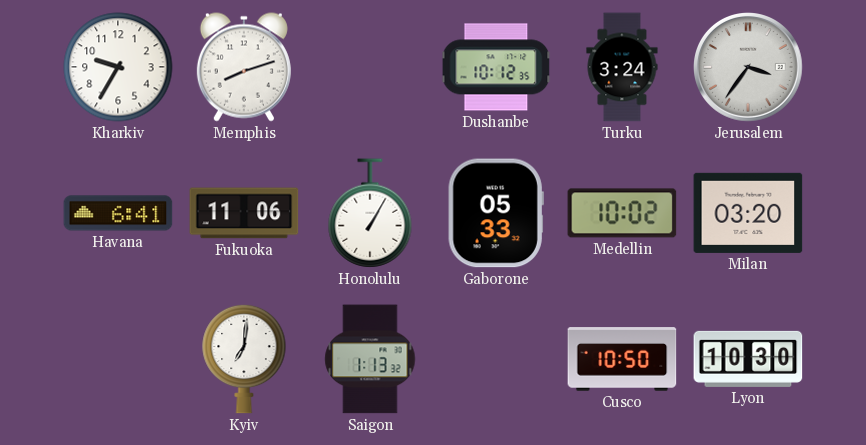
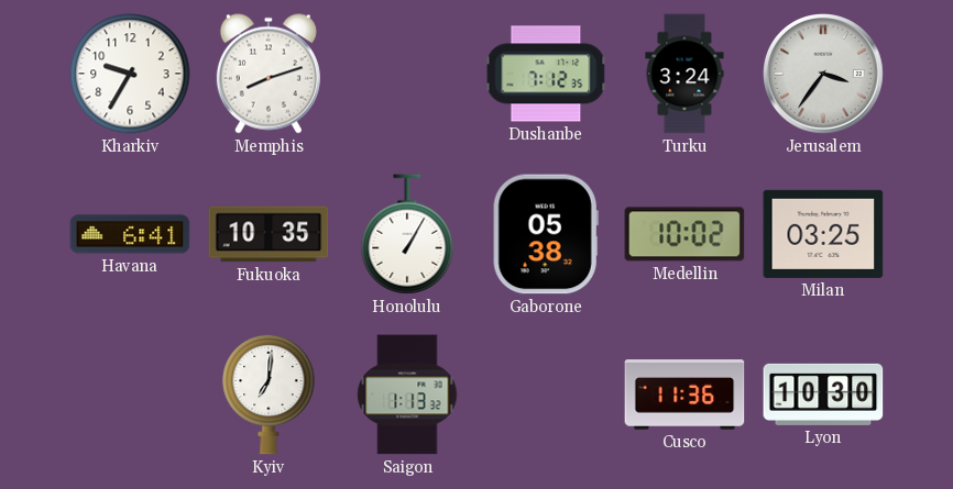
Dushanbe: 10:12 -> 7:12
Fukuoka: 11:06 -> 10:35
Gaborone: 05:33 -> 05:38
Milan: 03:20 -> 03:25
Cusco: 10:50 -> 11:36
